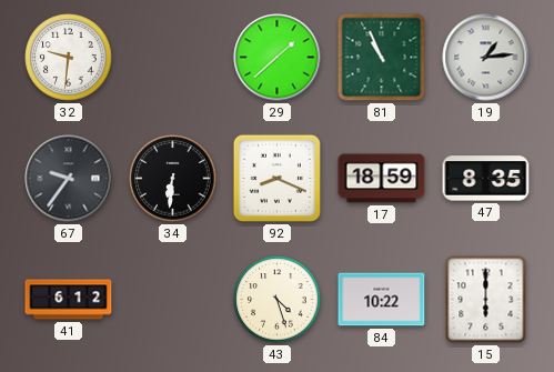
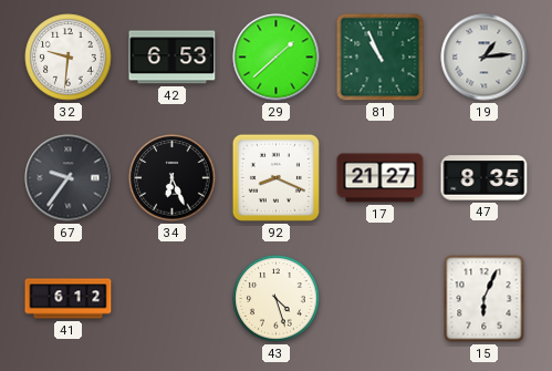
42: none -> 6:53
34: 6:31 -> 6:26
17: 18:59 -> 21:27
84: 10:22 -> none
15: 6:00 -> 6:04
